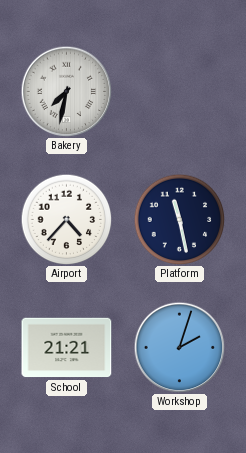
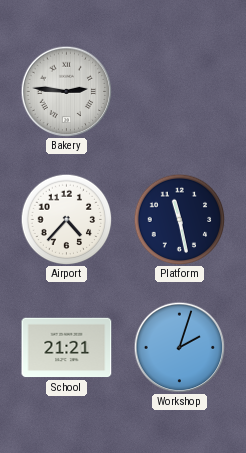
Bakery: 7:32 -> 2:46
